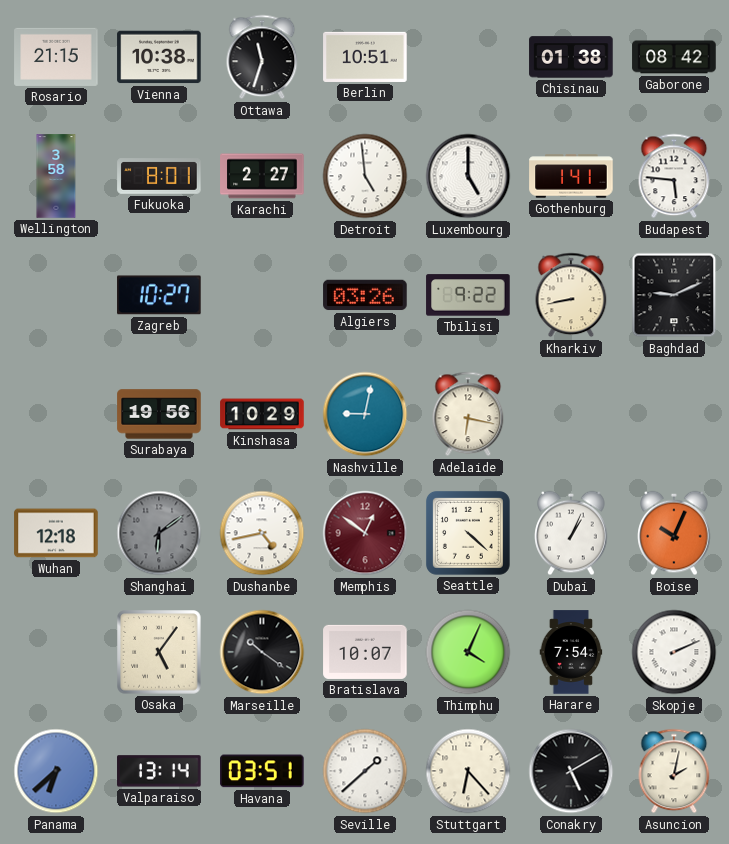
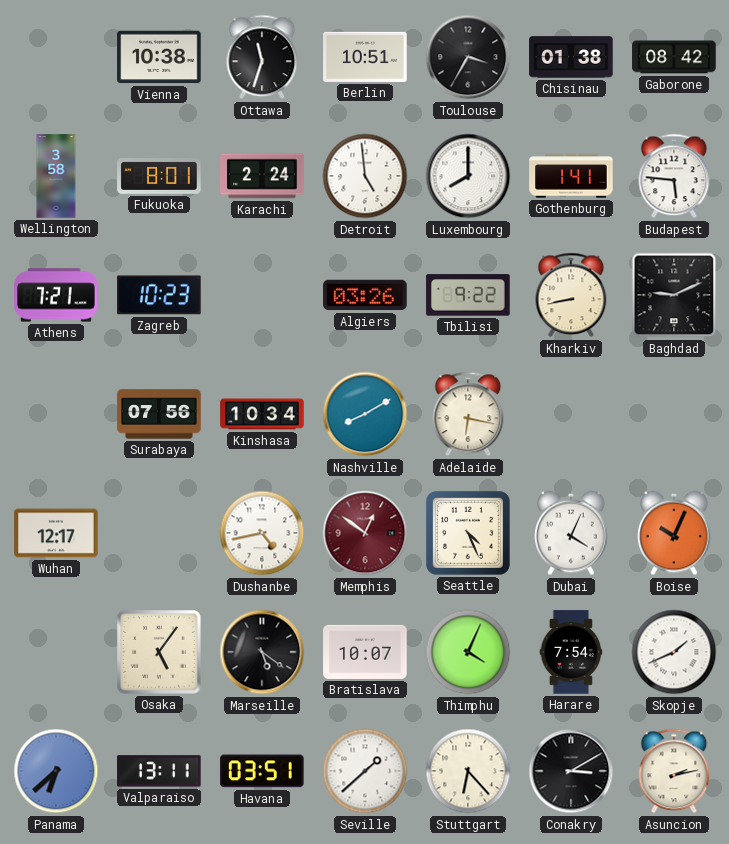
Rosario: 21:15 -> none
Toulouse: none -> 3:35
Karachi: 2:27 -> 2:24
Luxembourg: 5:00 -> 8:00
Athens: none -> 7:21
Zagreb: 10:27 -> 10:23
Surabaya: 19:56 -> 07:56
Kinshasa: 10:29 -> 10:34
Nashville: 9:02 -> 8:10
Wuhan: 12:18 -> 12:17
Shanghai: 6:09 -> none
Seattle: 4:22 -> 4:26
Dubai: 1:04 -> 4:04
Marseille: 10:21 -> 5:21
Skopje: 2:11 -> 1:41
Valparaiso: 13:14 -> 13:11
Conakry: 5:10 -> 3:10
Asuncion: 2:02 -> 2:13
